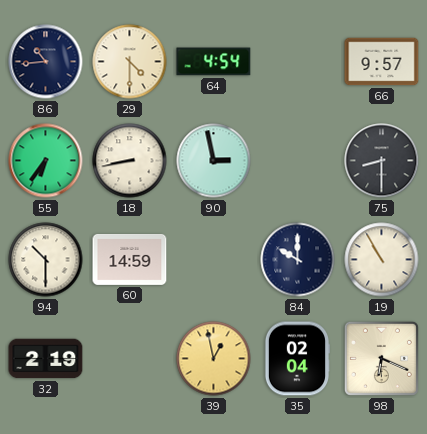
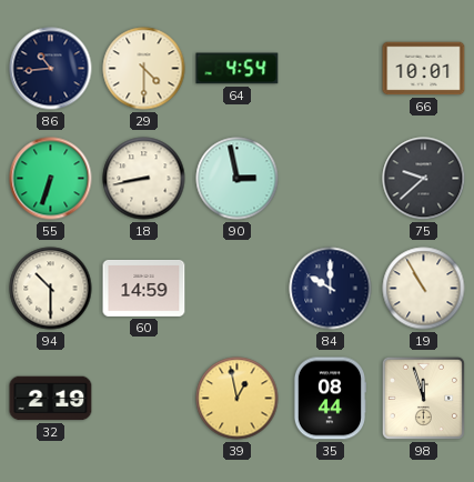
66: 9:57 -> 10:01
55: 6:36 -> 6:33
75: 8:30 -> 9:38
35: 02:04 -> 08:44
98: 6:19 -> 11:57
